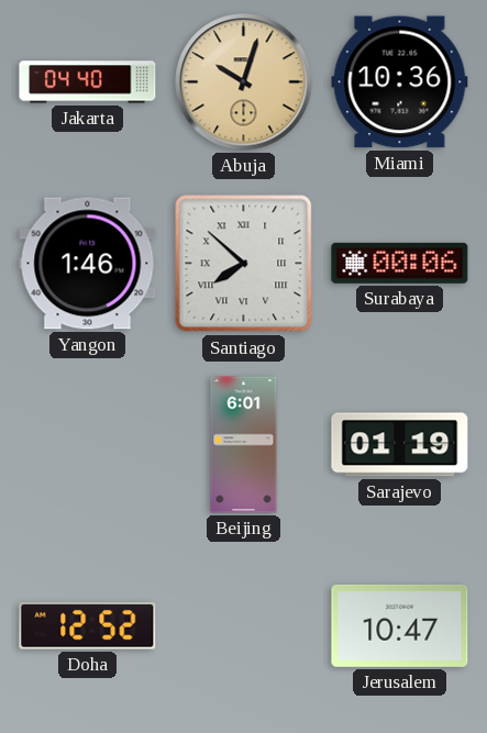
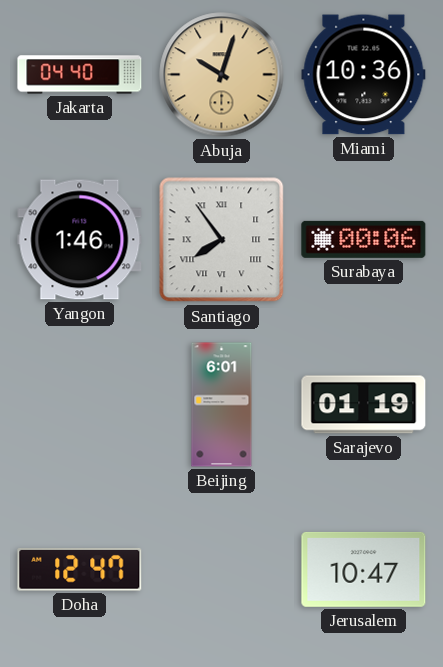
Santiago: 7:52 -> 7:54
Doha: 12:52 -> 12:47
